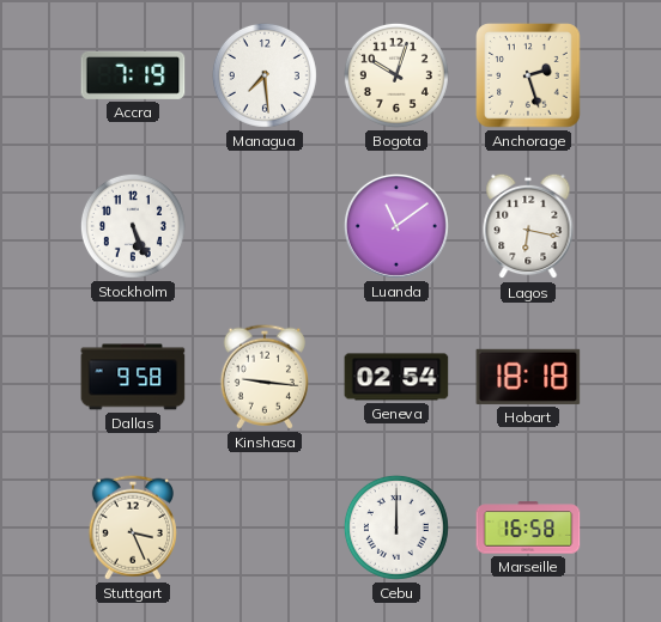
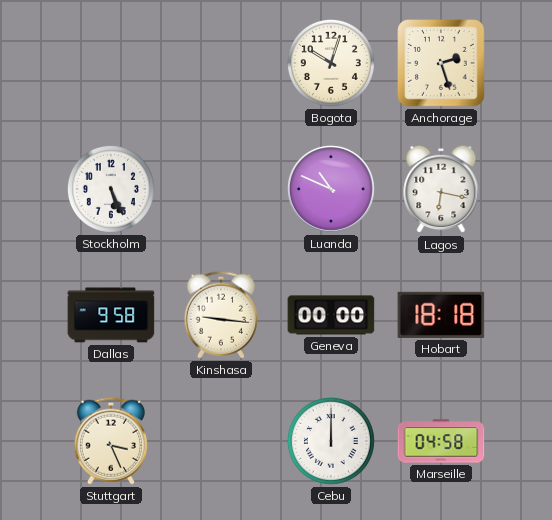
Accra: 7:19 -> none
Managua: 7:29 -> none
Luanda: 11:09 -> 10:49
Geneva: 02:54 -> 00:00
Marseille: 16:58 -> 04:58
